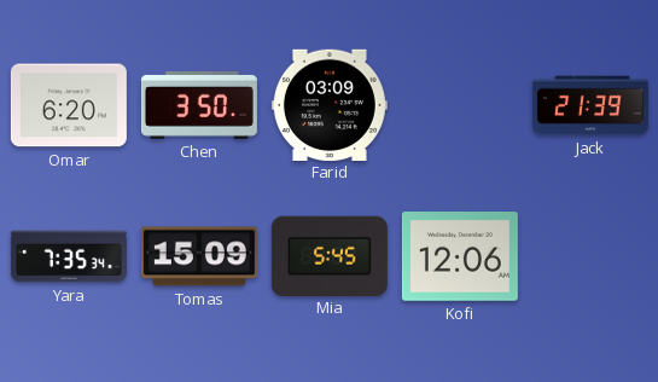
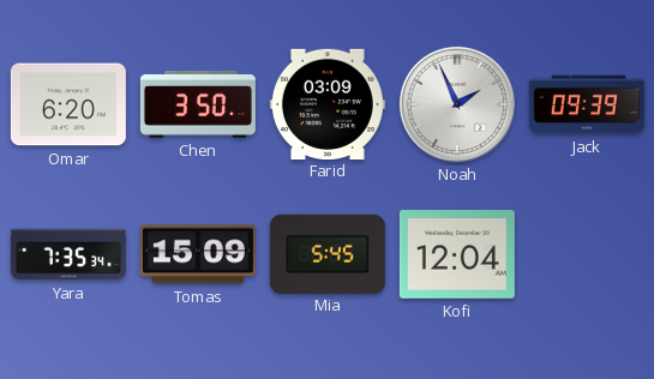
Noah: none -> 1:56
Jack: 21:39 -> 09:39
Kofi: 12:06 -> 12:04
